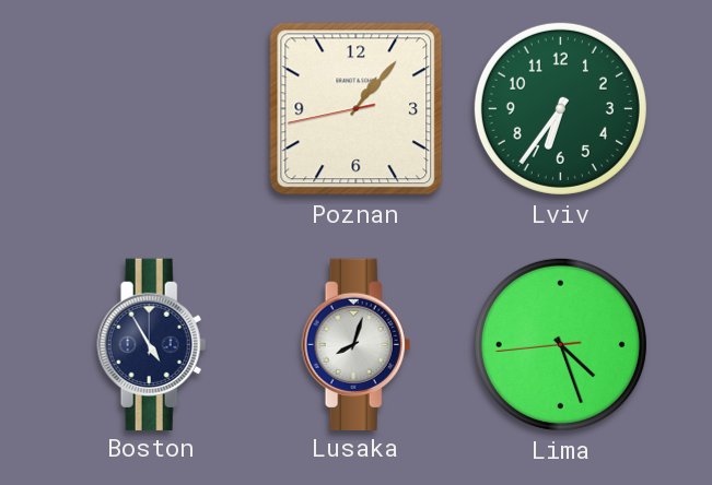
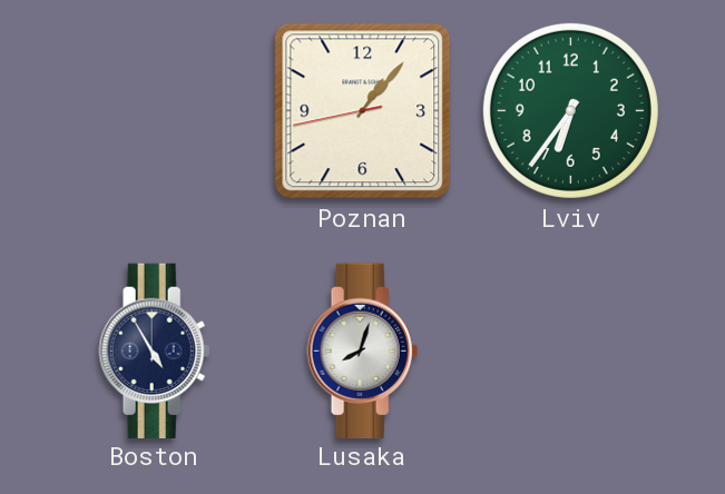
Lima: 4:26 -> none
